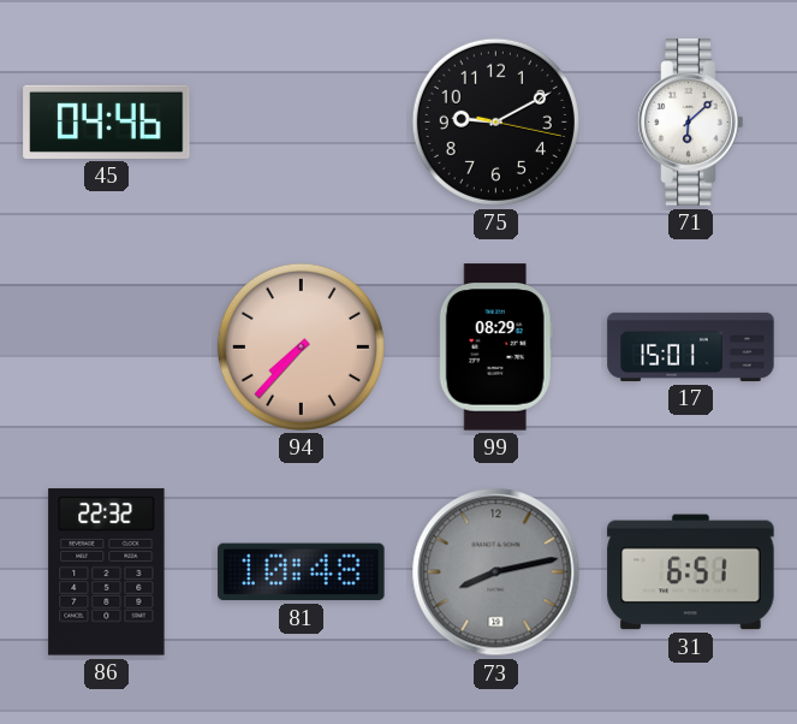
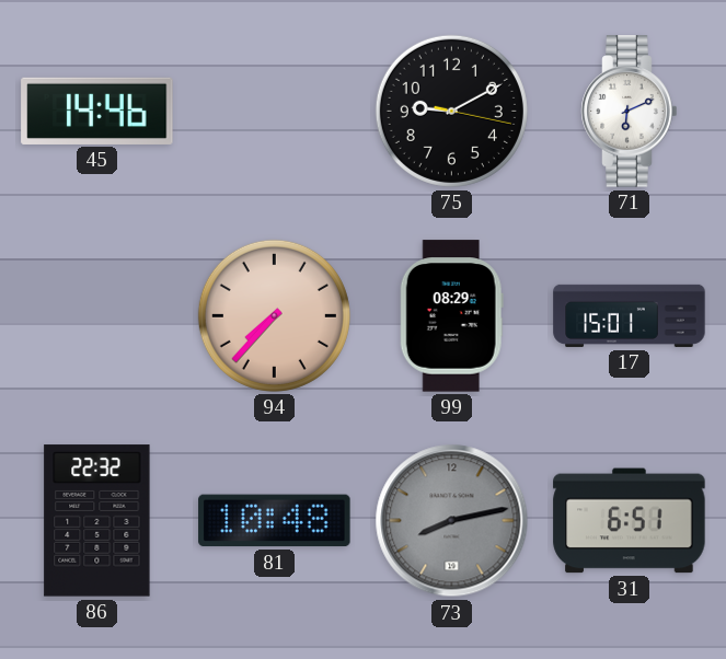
45: 04:46 -> 14:46
71: 6:08 -> 6:11
